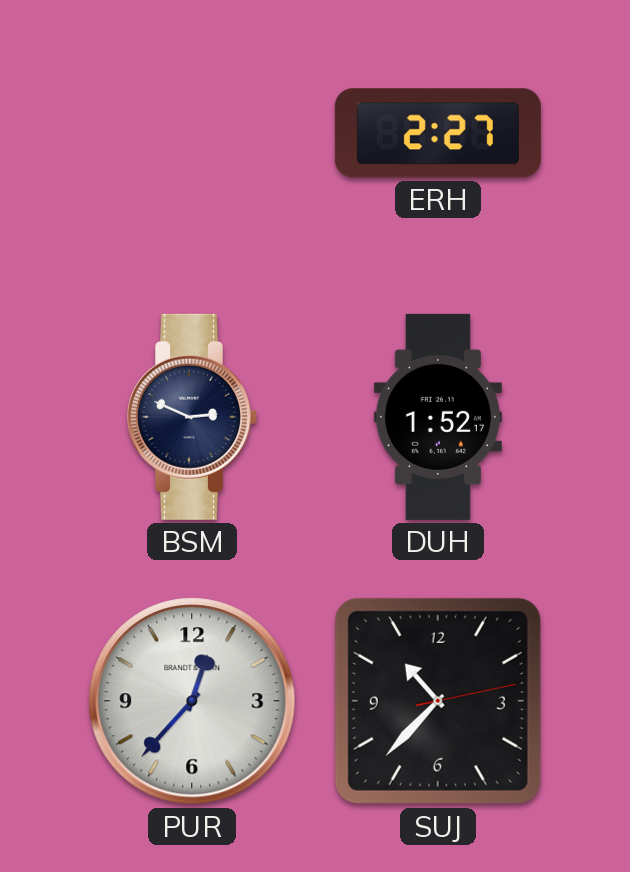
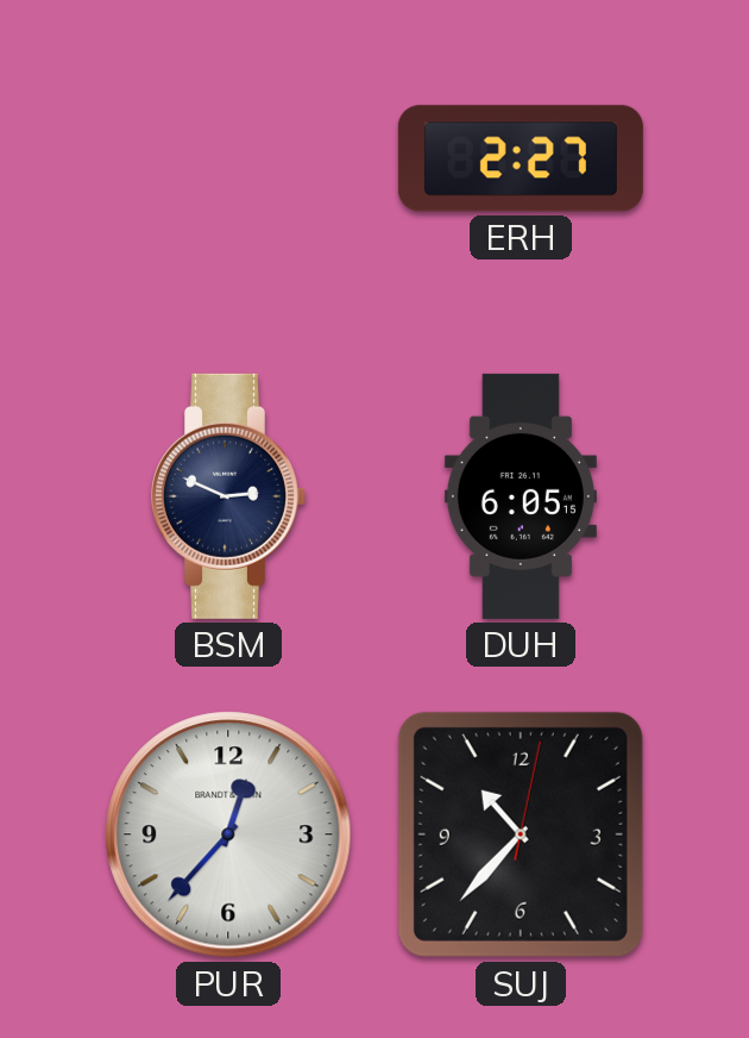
DUH: 1:52 -> 6:05
SUJ: 10:37:13 -> 10:37:02
